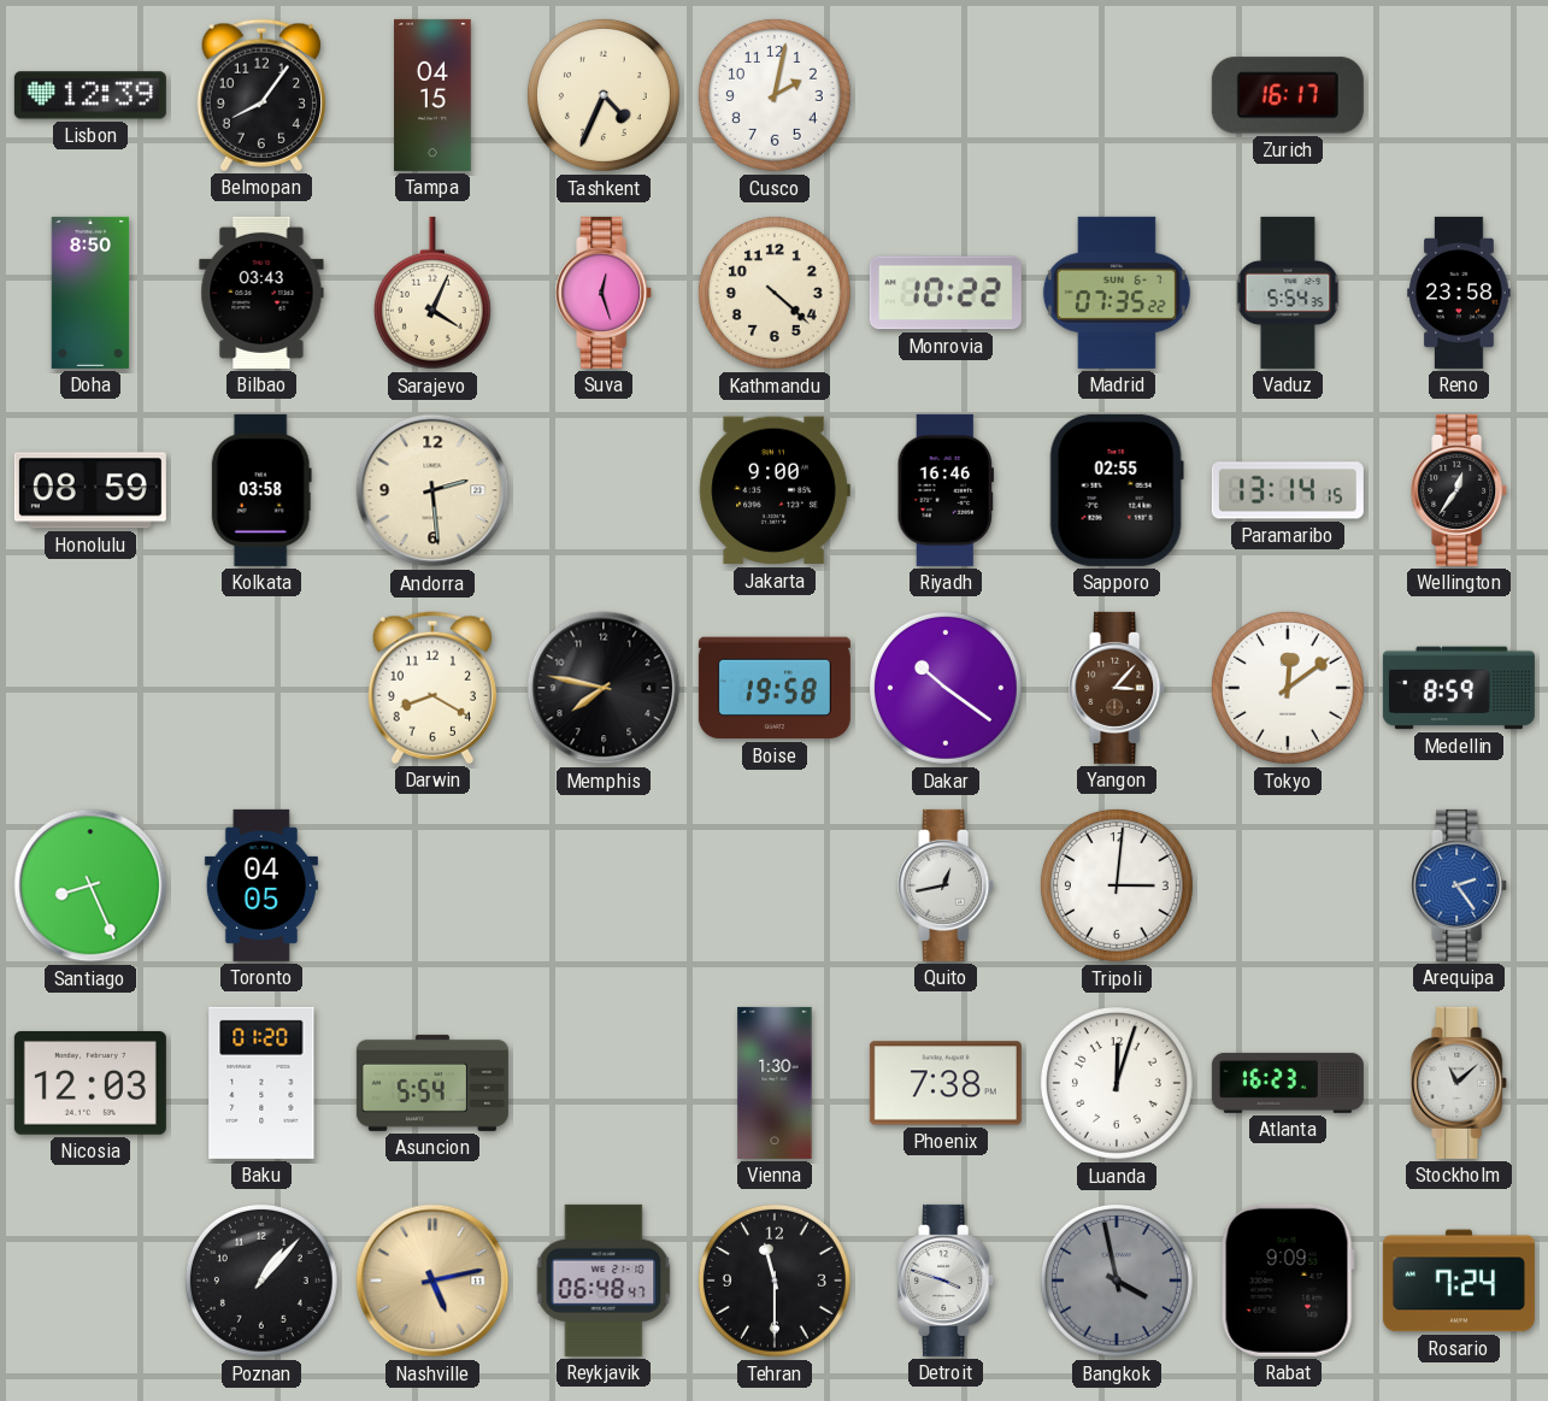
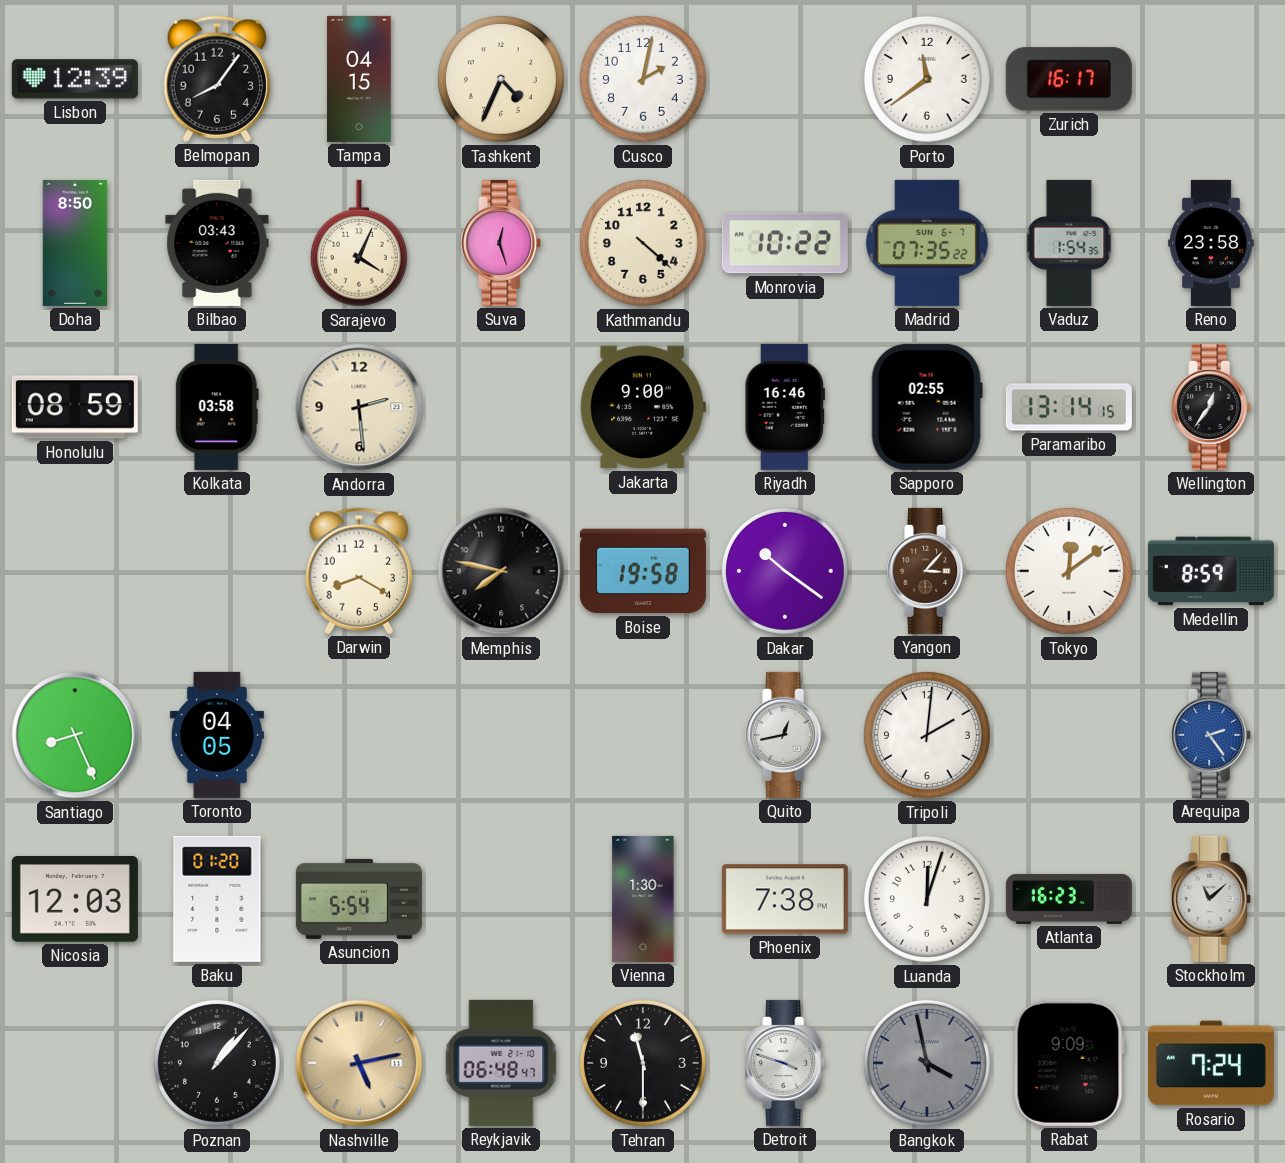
Porto: none -> 11:39
Vaduz: 5:54 -> 1:54
Tripoli: 3:01 -> 2:01
